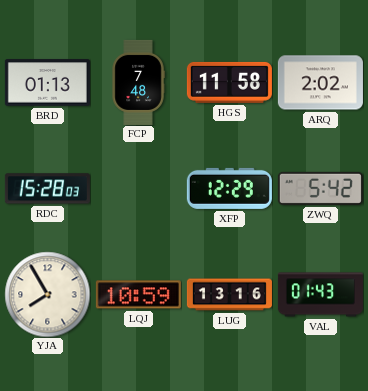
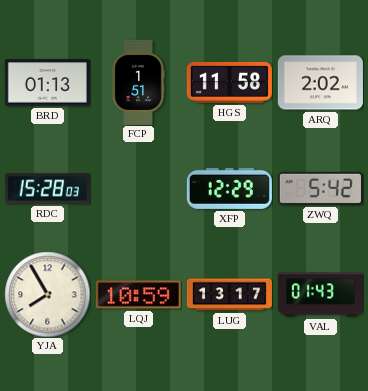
FCP: 7:48 -> 1:51
LUG: 13:16 -> 13:17
